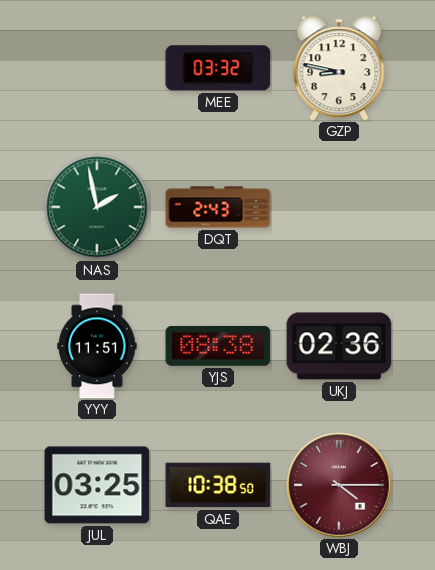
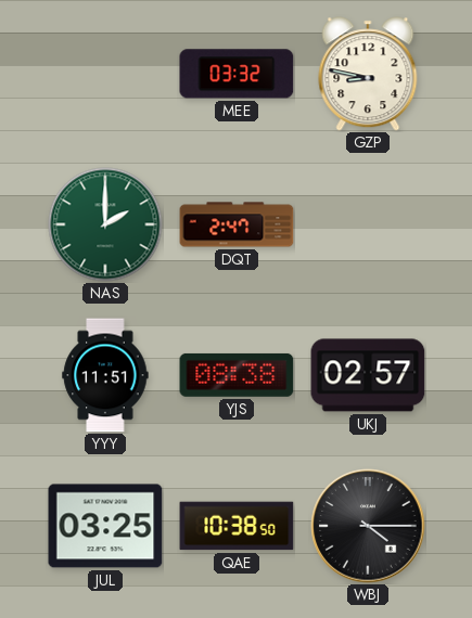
NAS: 1:58 -> 2:00
DQT: 2:43 -> 2:47
UKJ: 02:36 -> 02:57
WBJ dial: burgundy -> black
